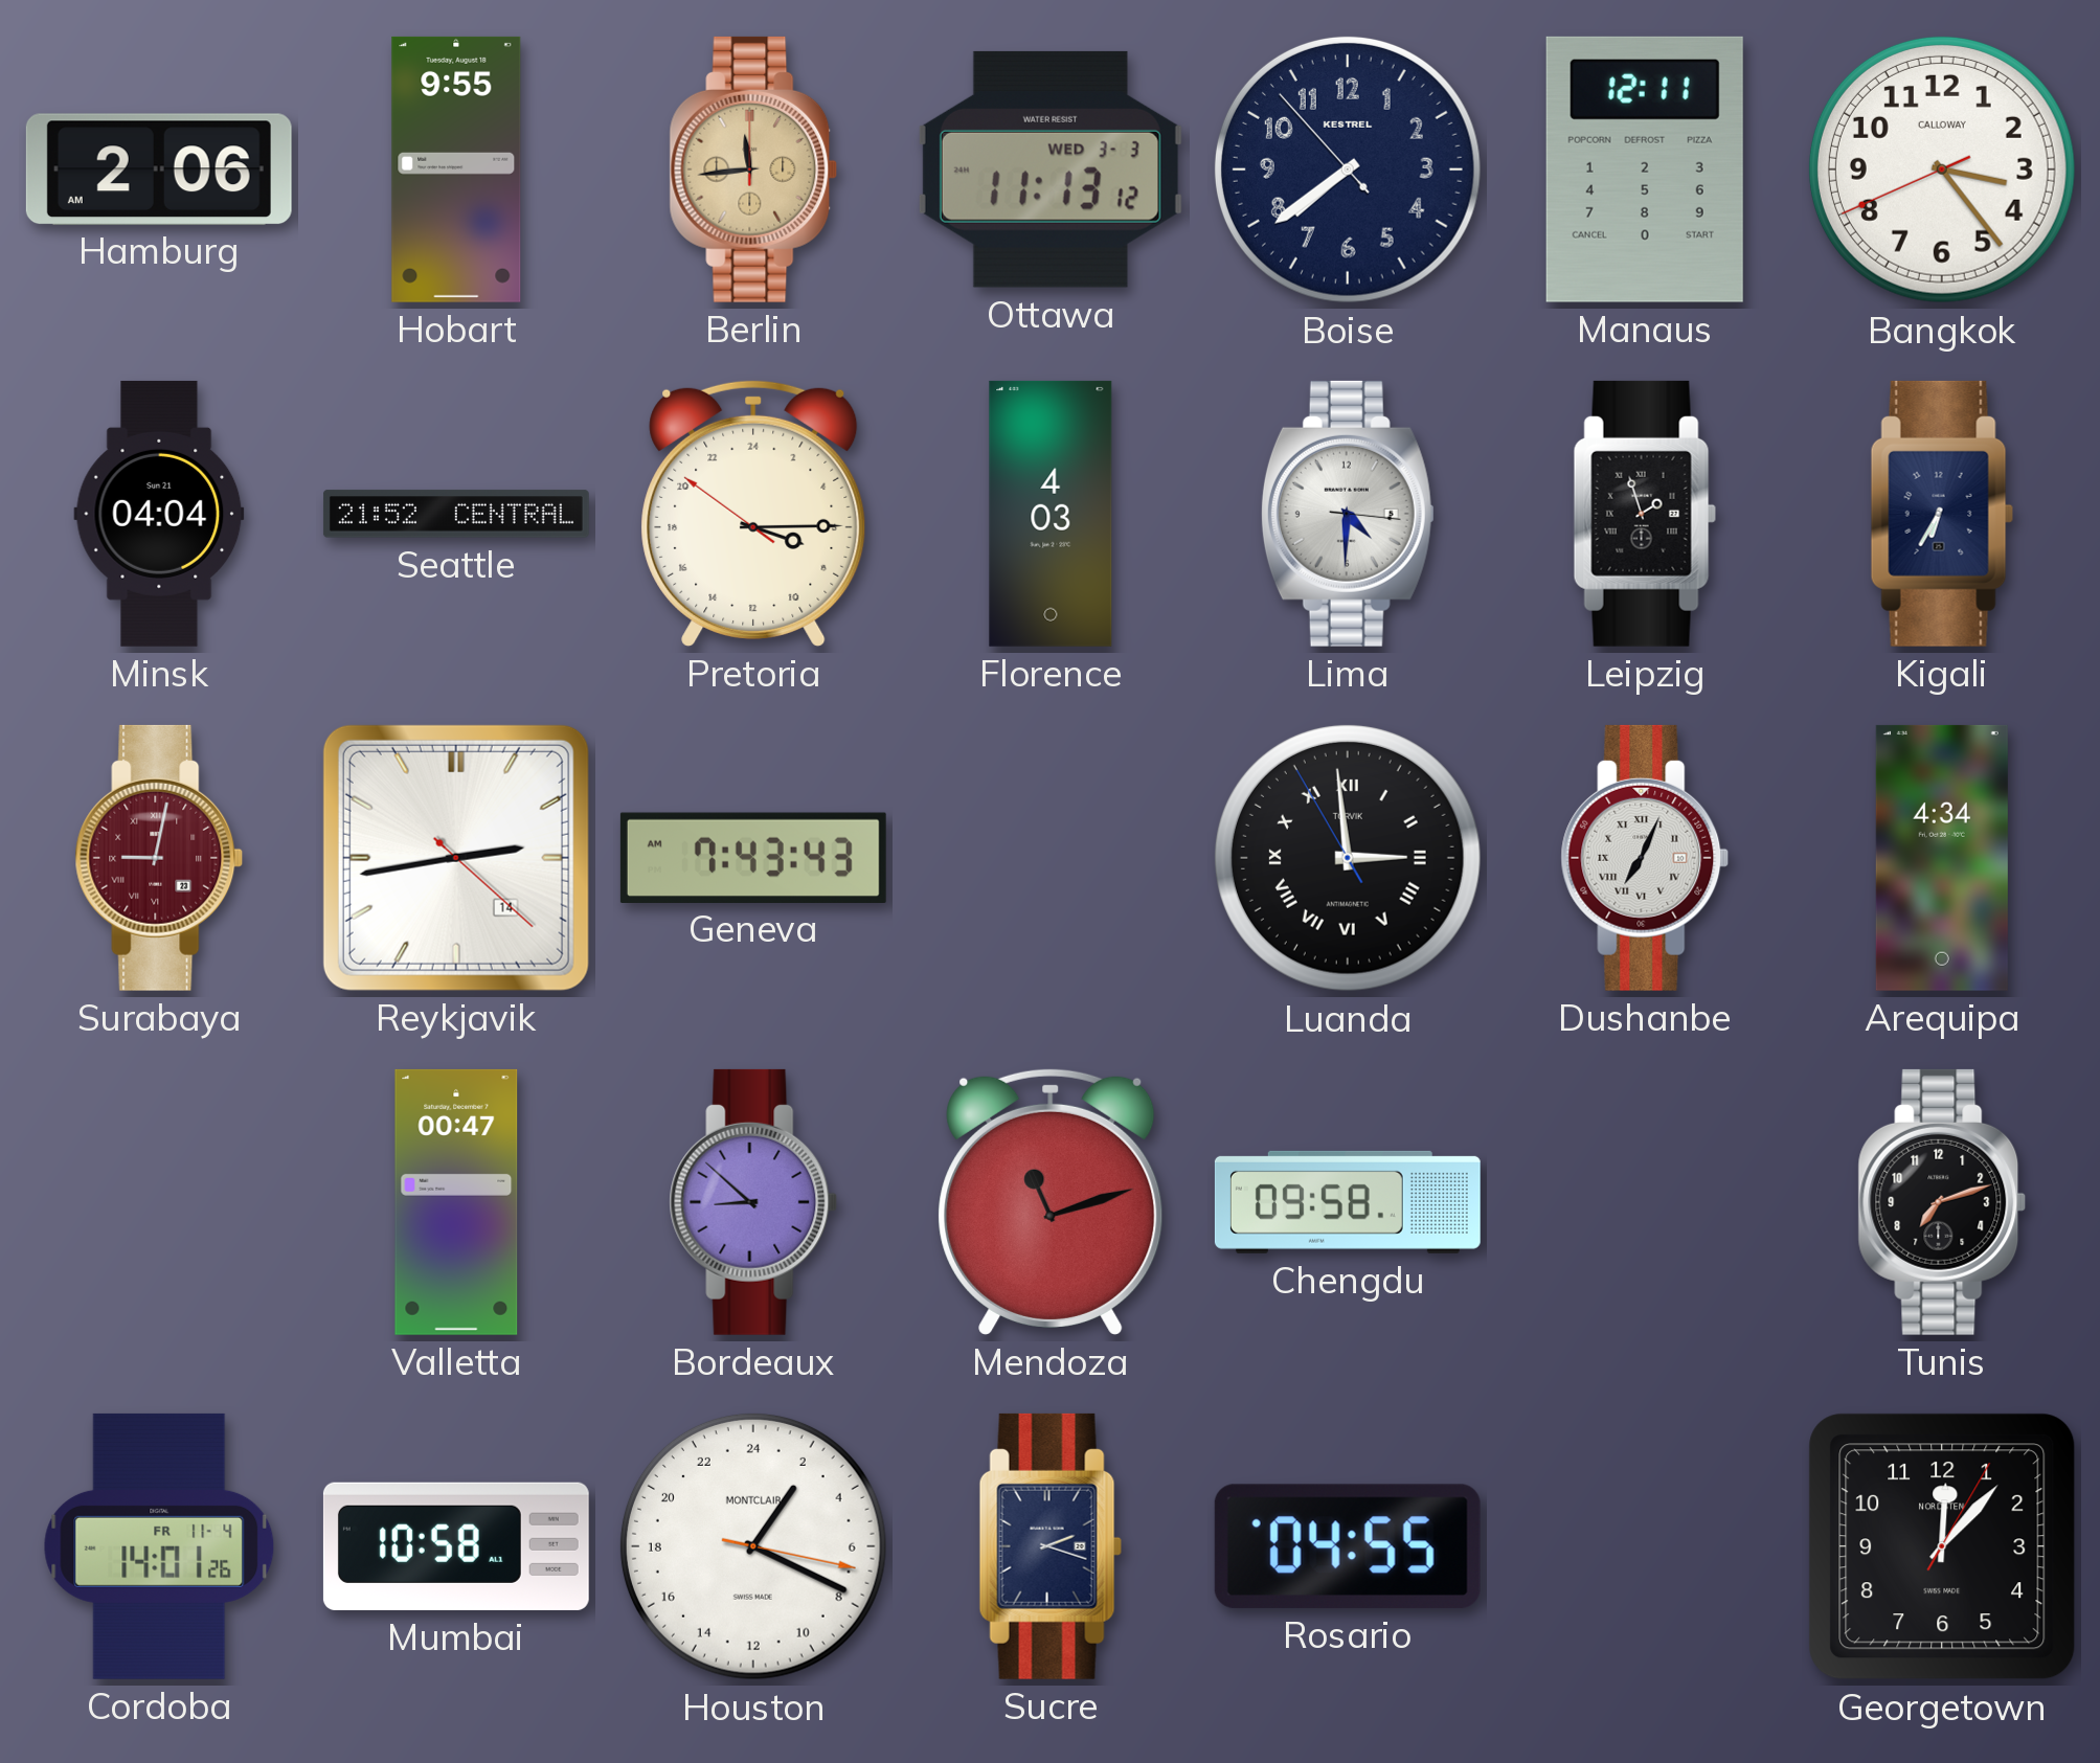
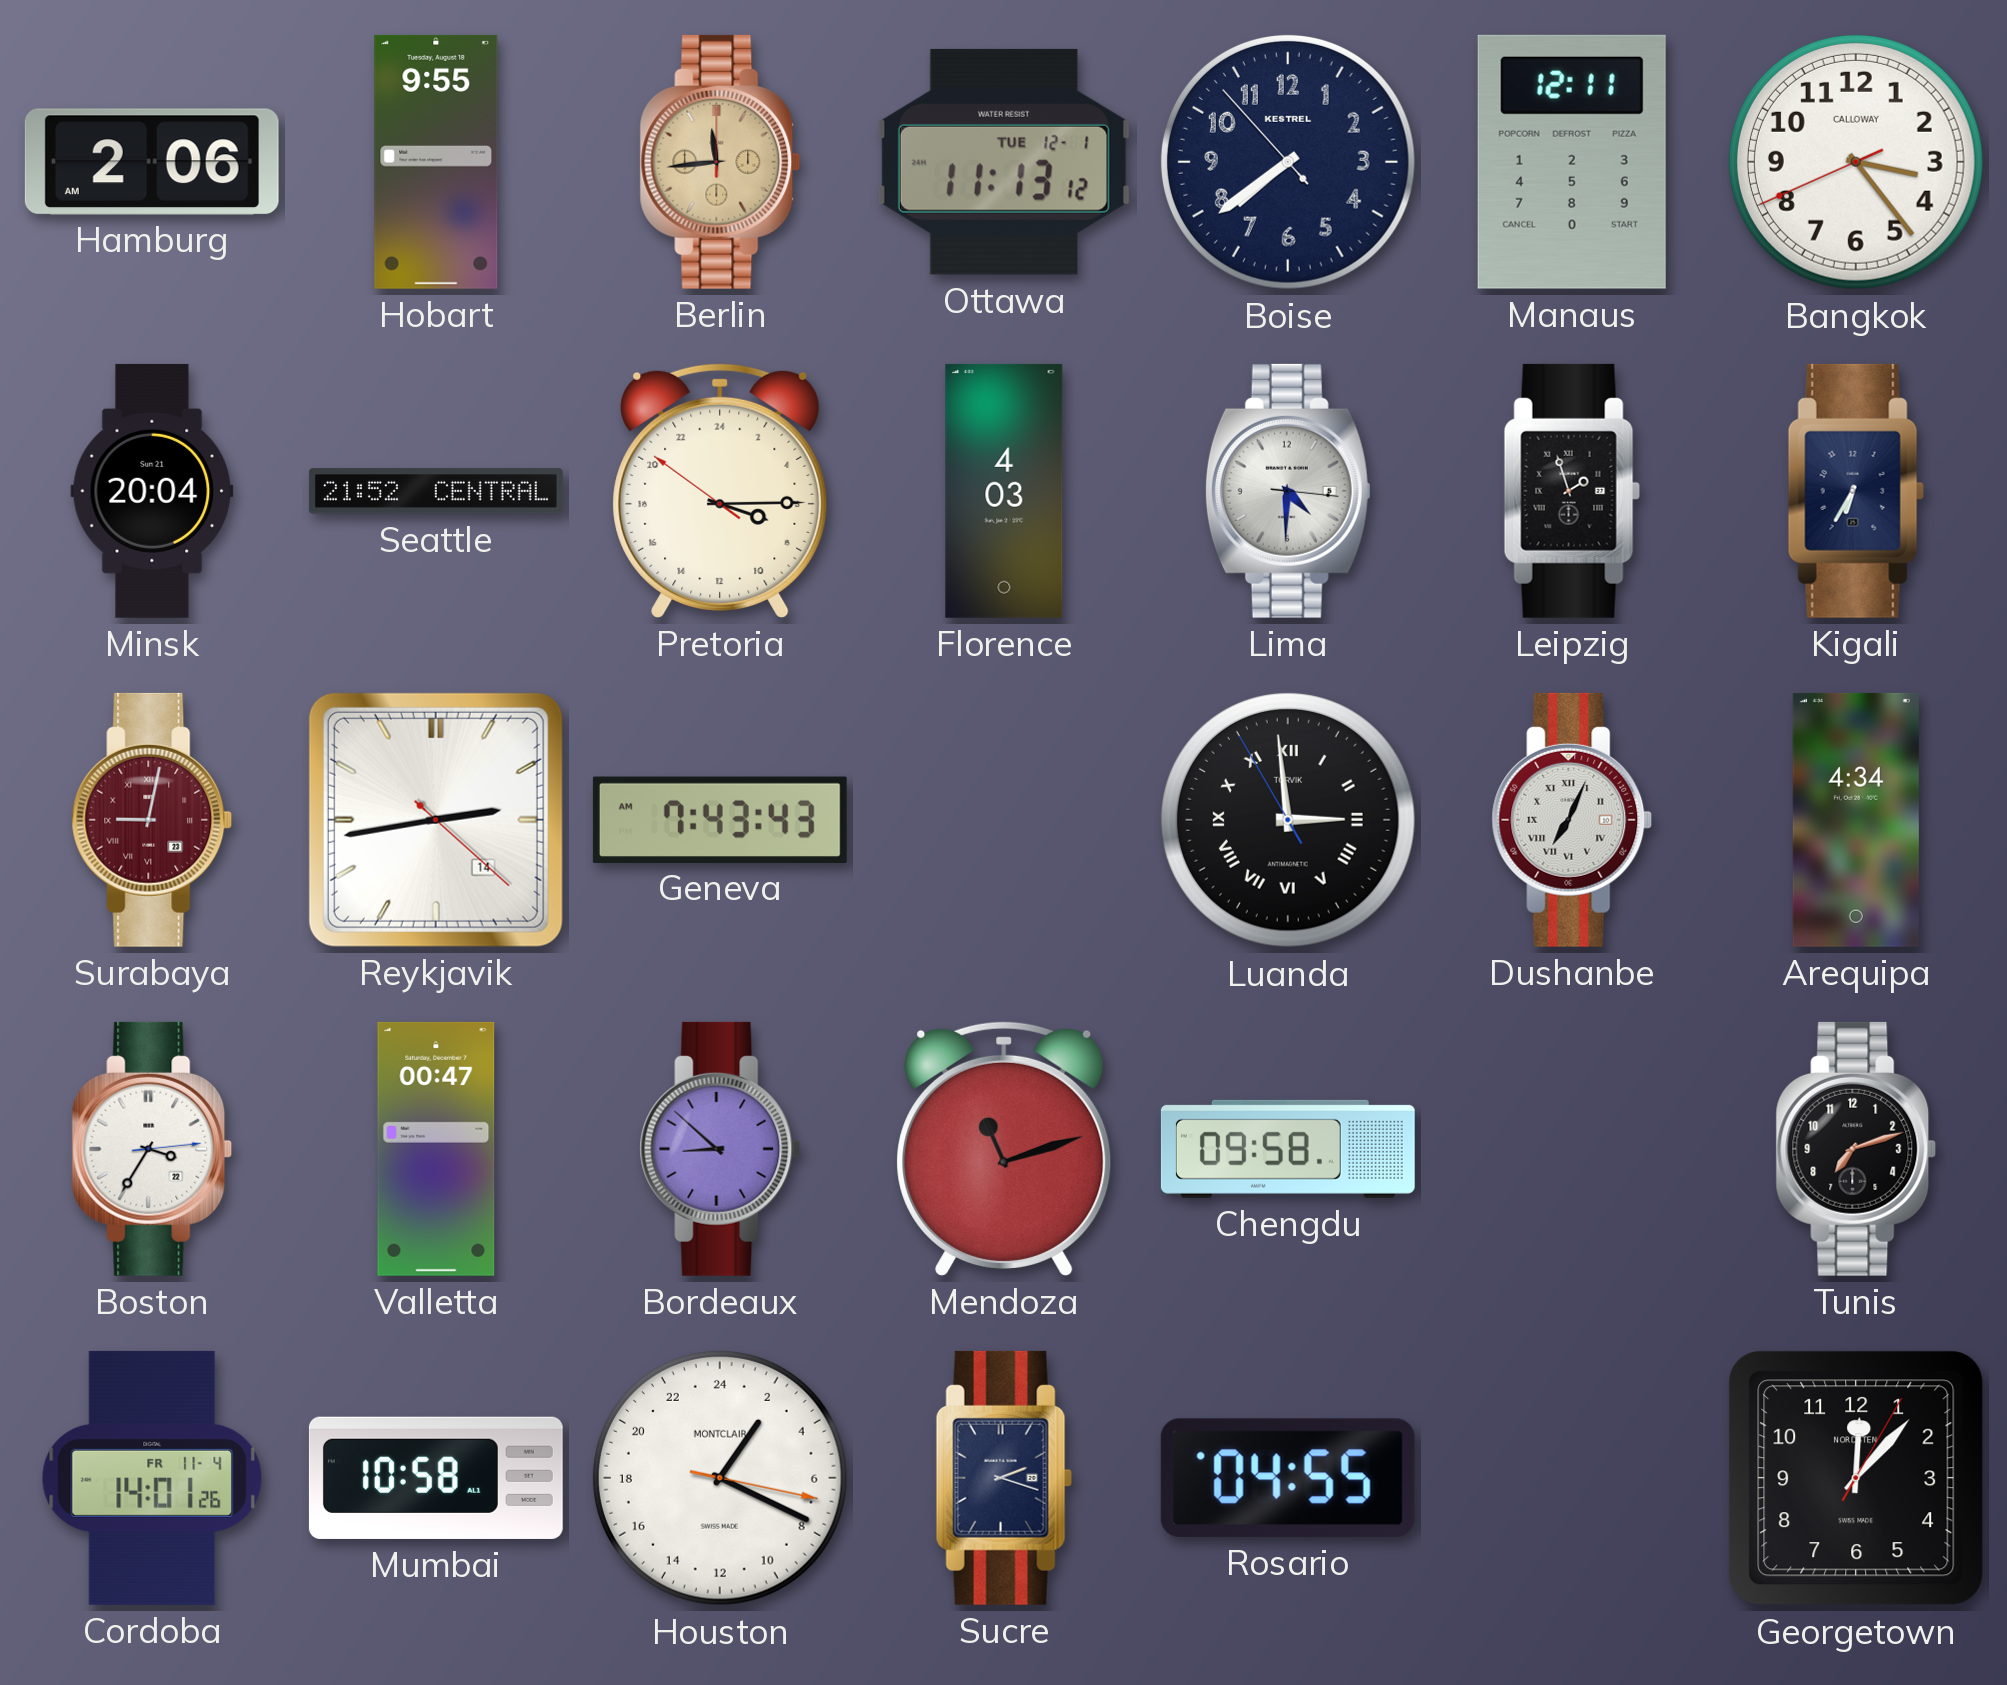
Ottawa date: WED 3-3 -> TUE 12-1
Minsk: 04:04 -> 20:04
Boston: none -> 3:35
